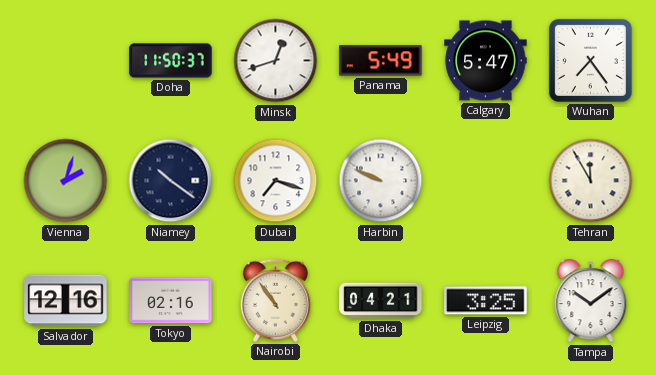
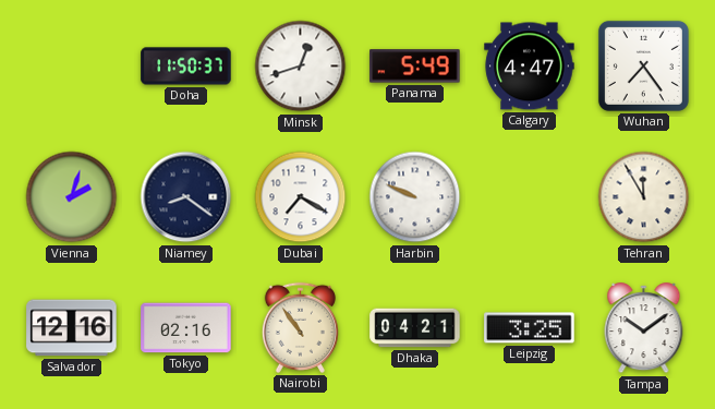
Calgary: 5:47 -> 4:47
Niamey: 10:21 -> 8:21
Dubai: 7:18 -> 7:20
